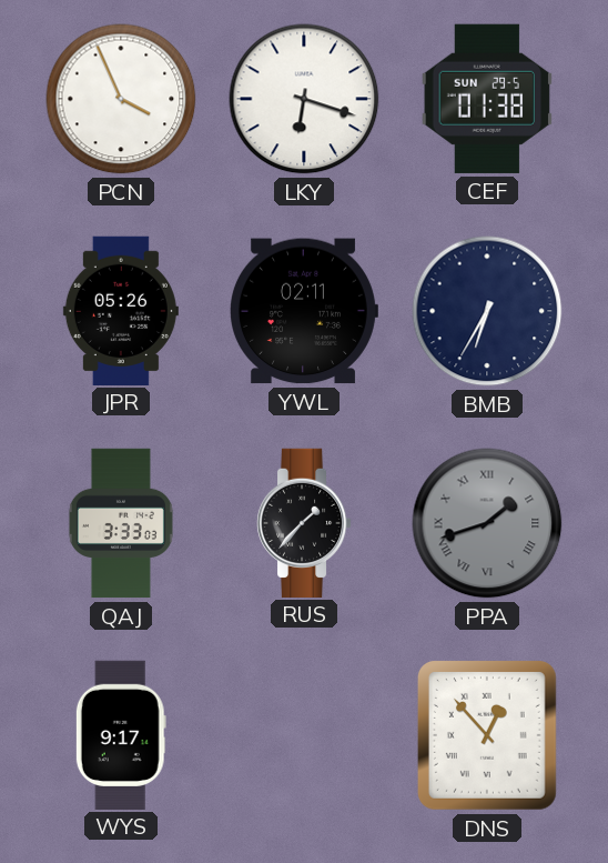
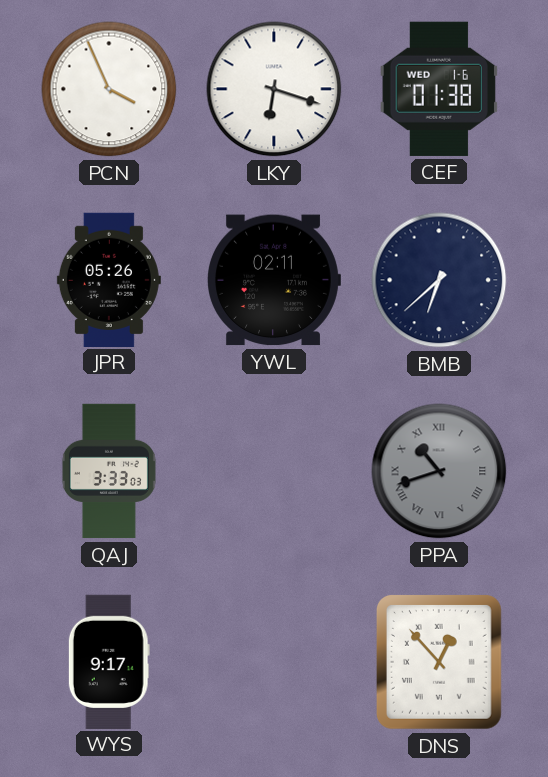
CEF date: SUN 29-5 -> WED 1-6
BMB: 6:35 -> 6:38
RUS: 1:37 -> none
PPA: 1:42 -> 10:42
